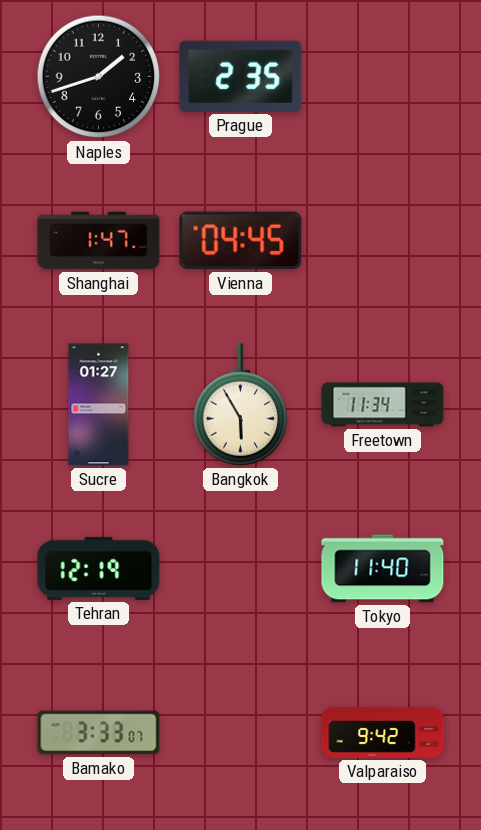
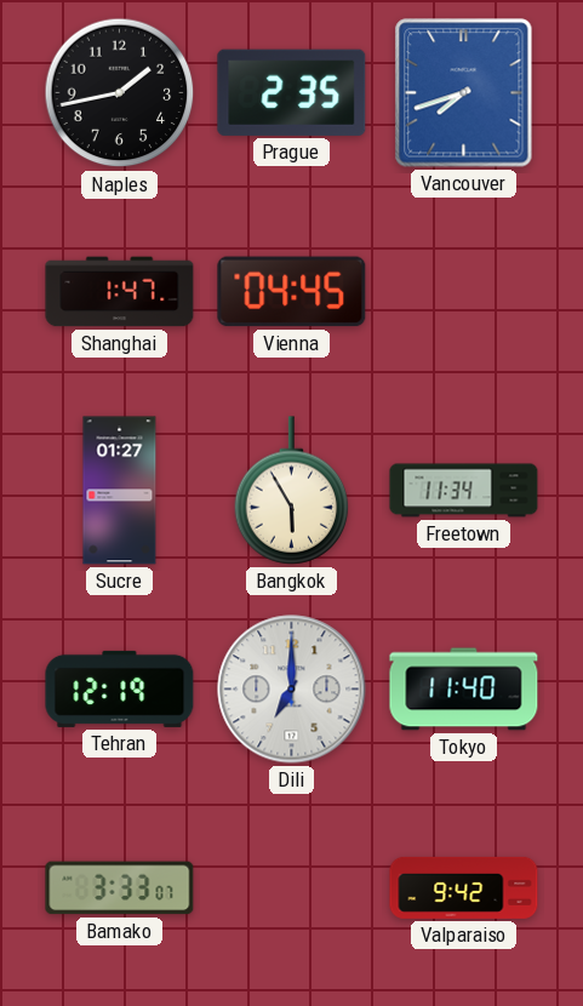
Naples: 1:42 -> 1:43
Vancouver: none -> 7:42
Dili: none -> 7:00
